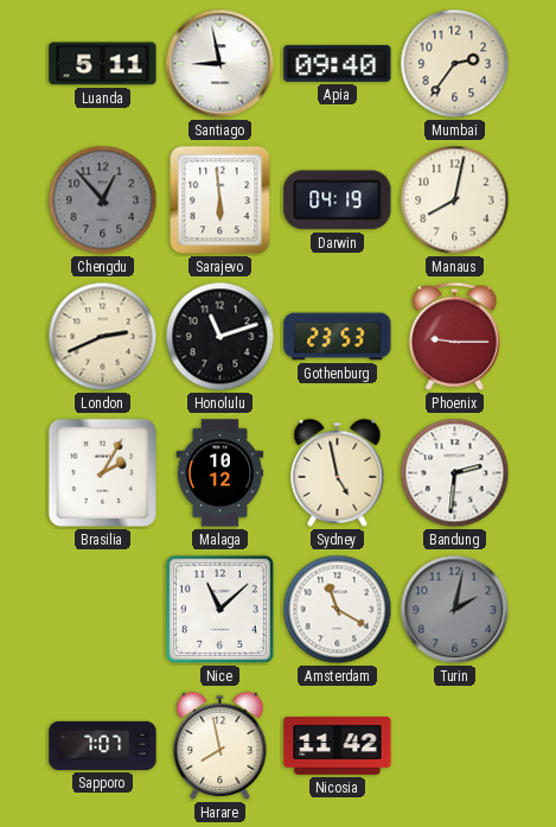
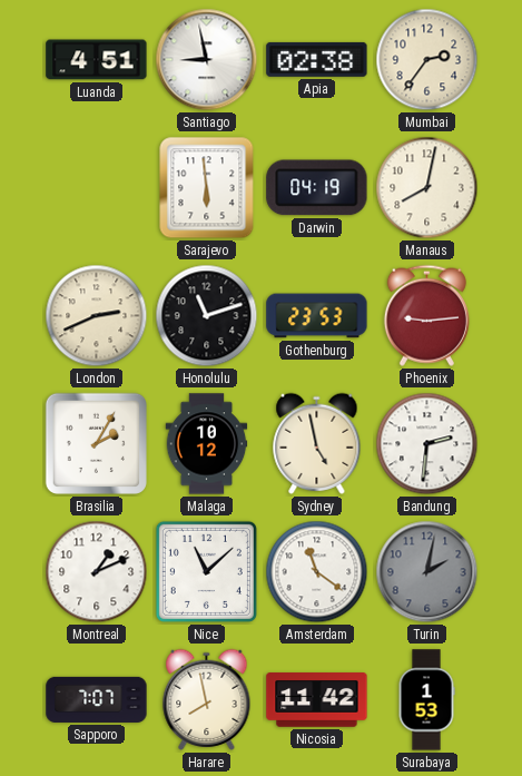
Luanda: 5:11 -> 4:51
Apia: 09:40 -> 02:38
Chengdu: 12:53 -> none
Phoenix: 9:15 -> 9:14
Montreal: none -> 1:11
Amsterdam: 11:20 -> 11:21
Surabaya: none -> 1:53
